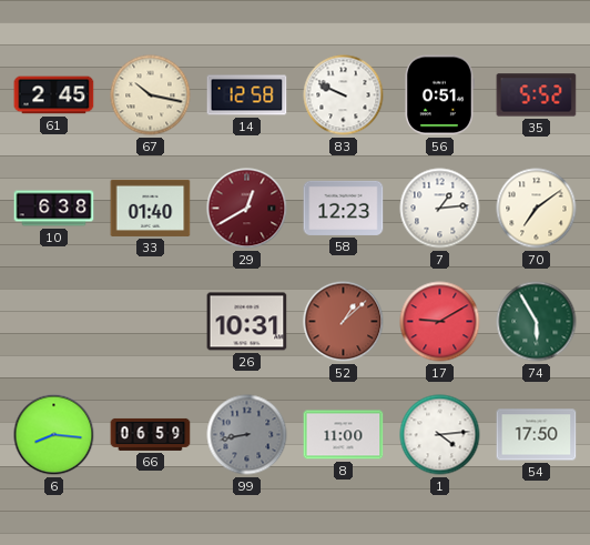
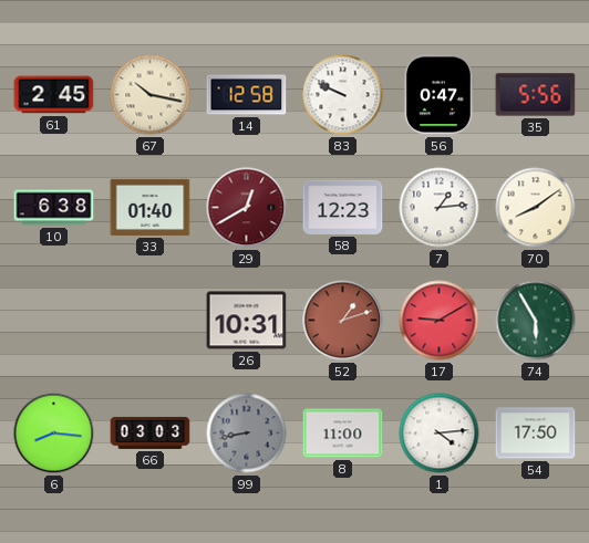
56: 0:51 -> 0:47
35: 5:52 -> 5:56
70: 7:09 -> 8:09
52: 1:08 -> 1:12
66: 06:59 -> 03:03
